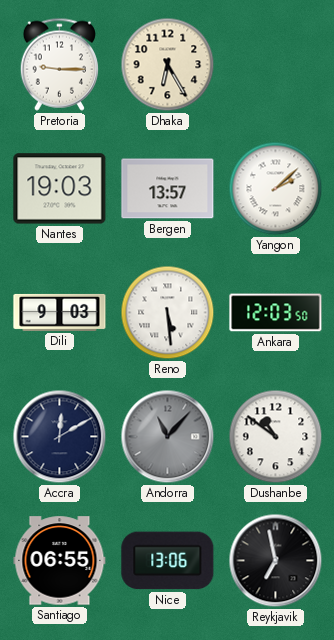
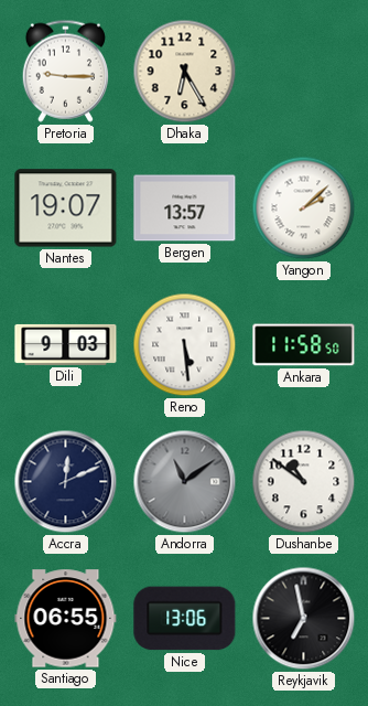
Nantes: 19:03 -> 19:07
Ankara: 12:03 -> 11:58
Accra: 12:10 -> 12:11
Andorra: 11:07 -> 11:09
